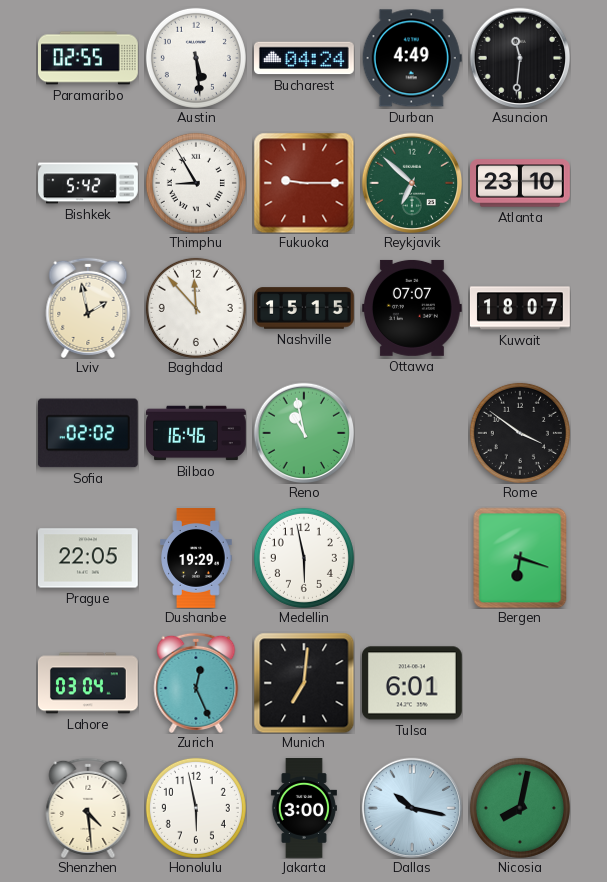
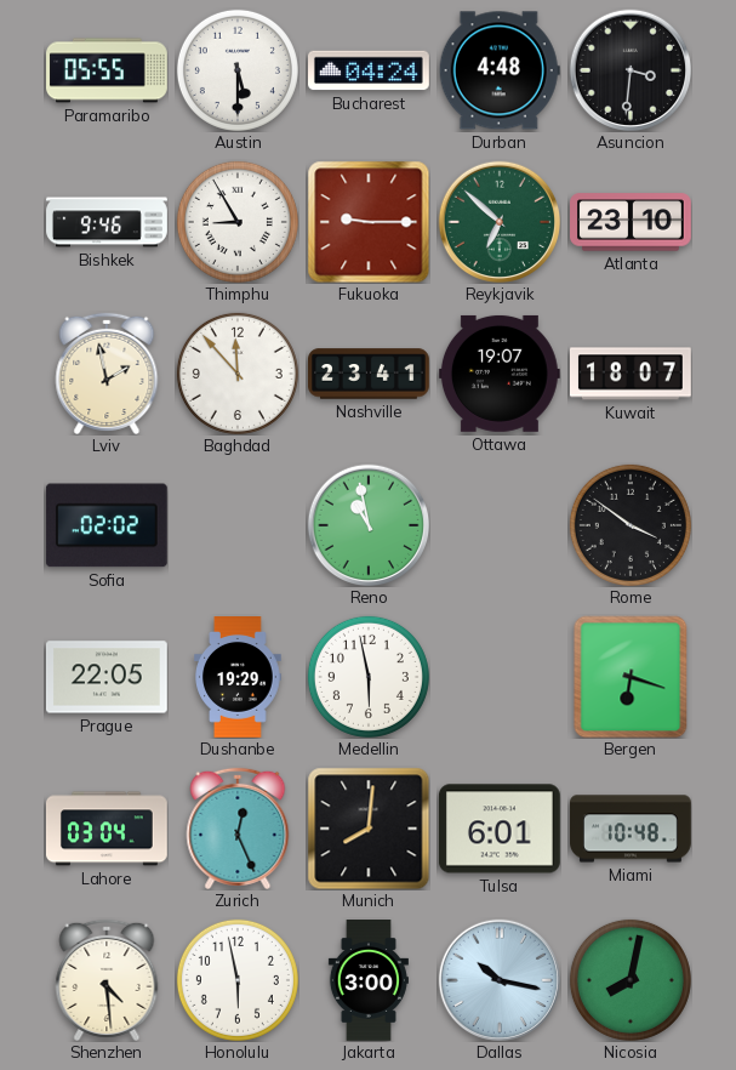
Paramaribo: 02:55 -> 05:55
Austin: 5:29 -> 5:30
Durban: 4:49 -> 4:48
Asuncion: 11:31 -> 3:31
Bishkek: 5:42 -> 9:46
Nashville: 15:15 -> 23:41
Ottawa: 07:07 -> 19:07
Bilbao: 16:46 -> none
Munich: 7:01 -> 8:01
Miami: none -> 10:48
